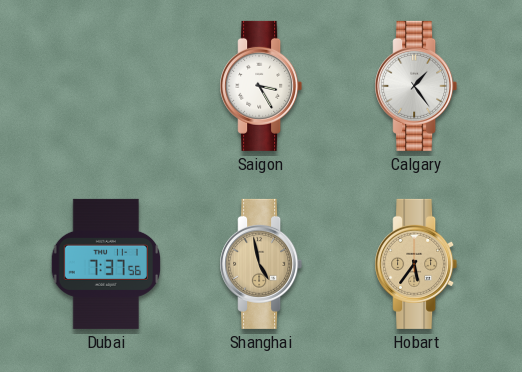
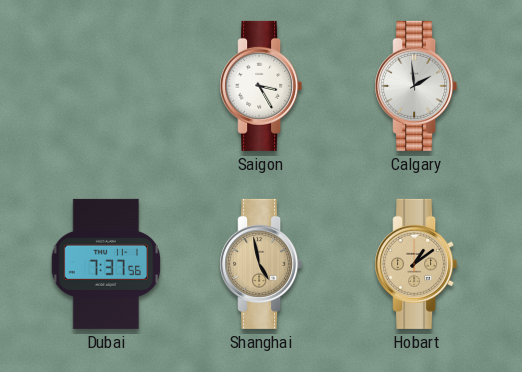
Calgary: 1:24 -> 1:59
Hobart: 5:36 -> 1:09
